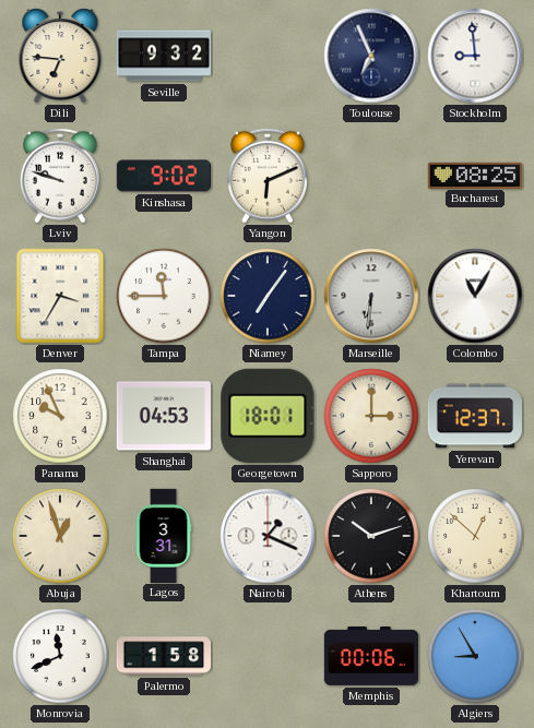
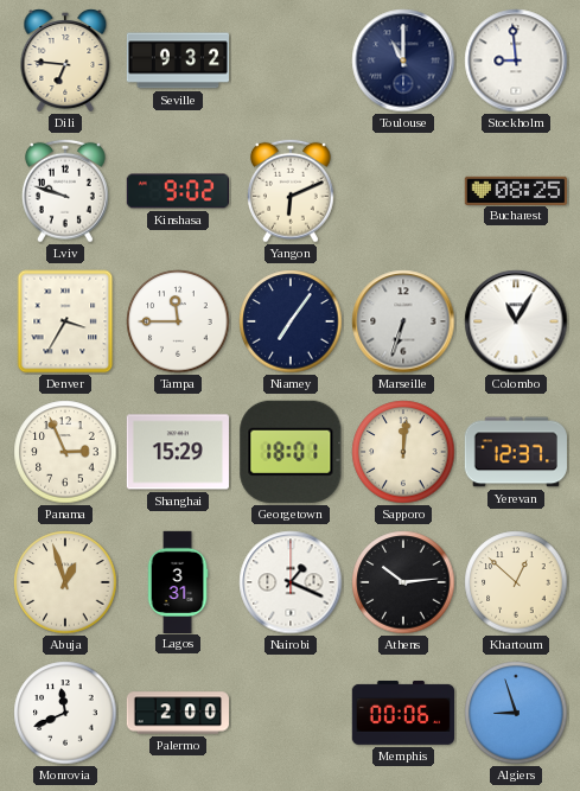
Toulouse: 6:56 -> 11:00
Marseille: 6:31 -> 6:33
Panama: 9:56 -> 2:56
Shanghai: 04:53 -> 15:29
Sapporo: 3:00 -> 12:01
Athens: 10:12 -> 10:14
Palermo: 1:58 -> 2:00
Algiers: 8:55 -> 8:57
